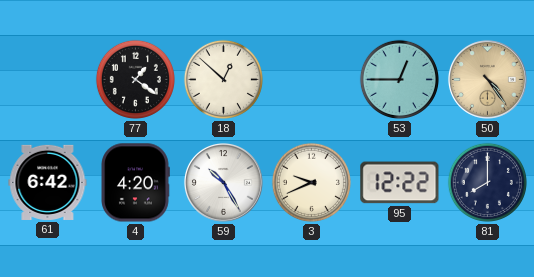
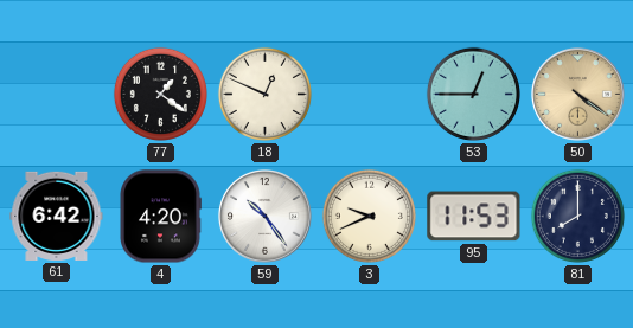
18: 12:52 -> 12:49
50: 4:24 -> 4:21
59: 10:25 -> 10:24
95: 12:22 -> 11:53
